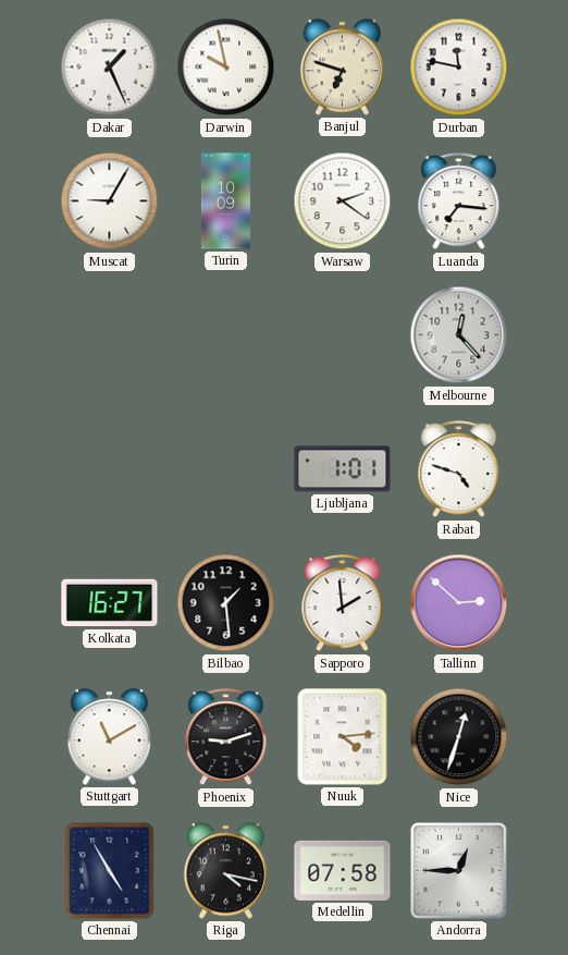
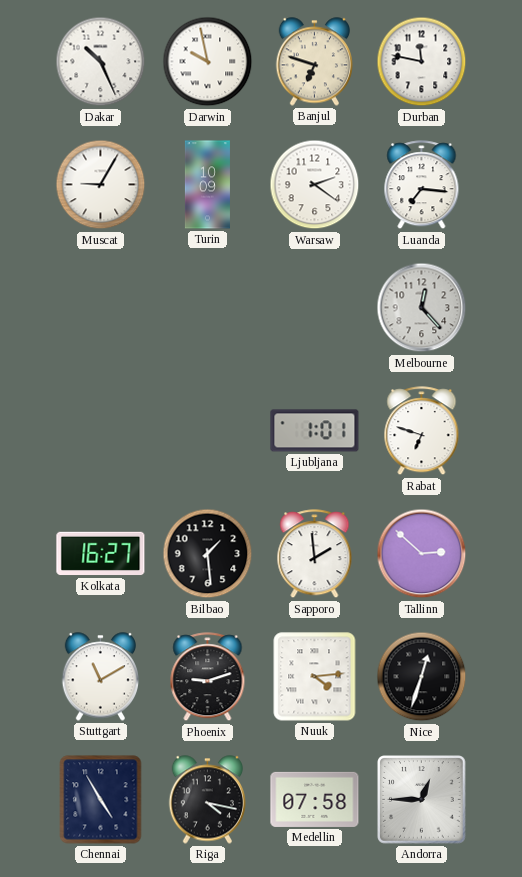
Dakar: 1:26 -> 10:26
Rabat: 4:48 -> 6:48
